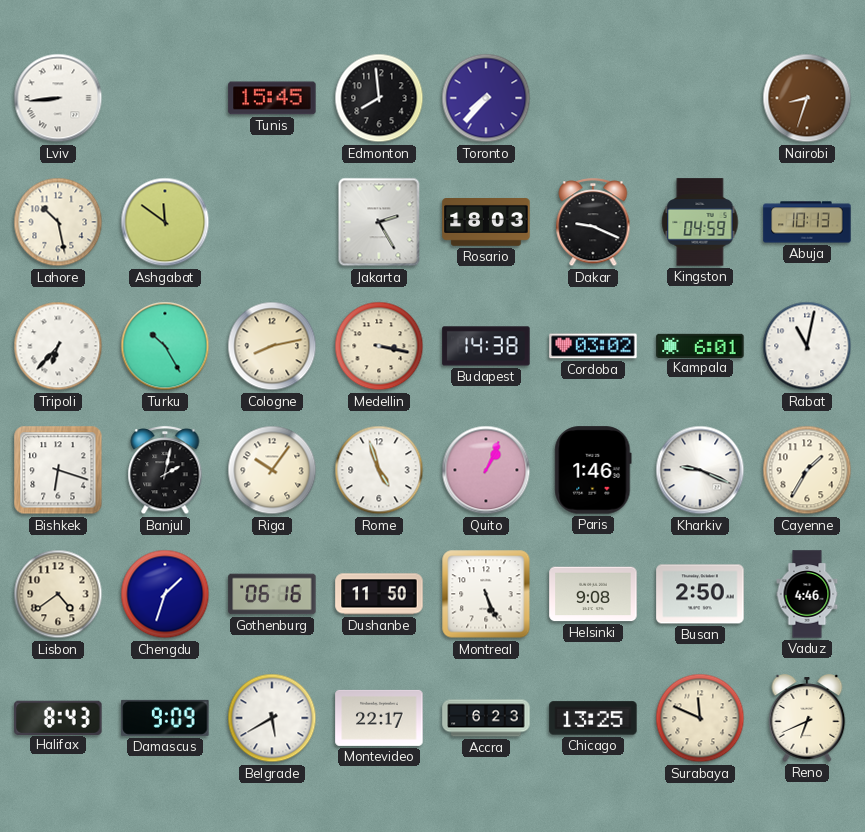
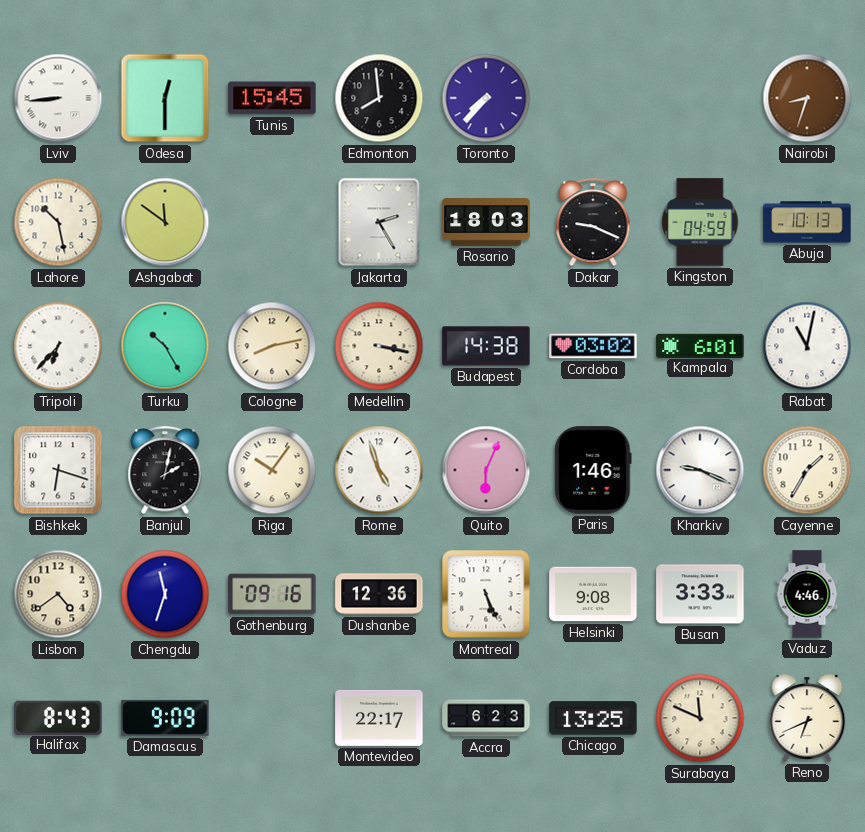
Odesa: none -> 12:30
Quito: 1:04 -> 6:04
Chengdu: 1:33 -> 11:33
Gothenburg: 06:16 -> 09:16
Dushanbe: 11:50 -> 12:36
Busan: 2:50 -> 3:33
Belgrade: 5:40 -> none
